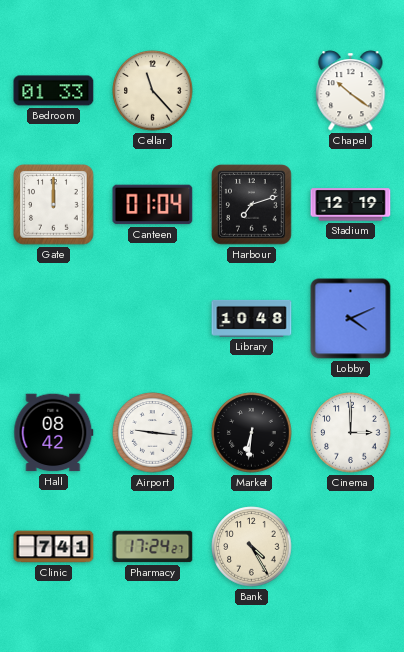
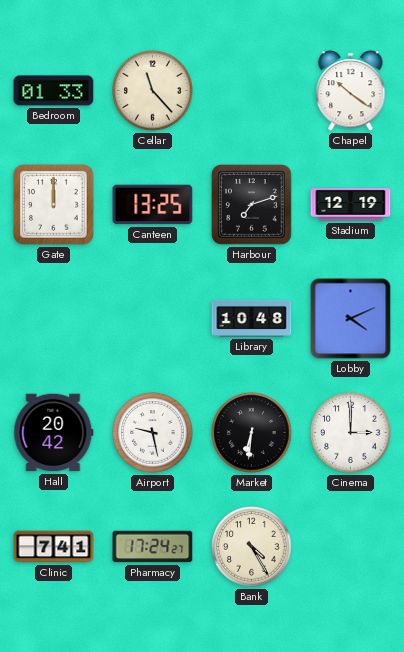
Canteen: 01:04 -> 13:25
Hall: 08:42 -> 20:42
Airport: 9:16 -> 9:28
